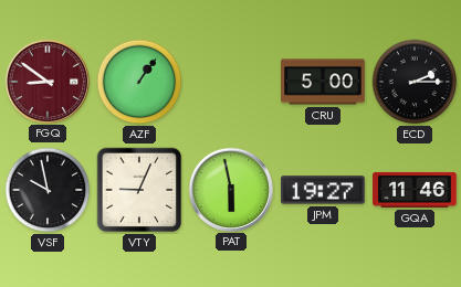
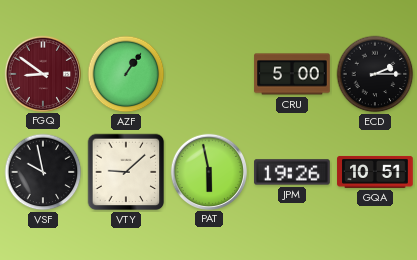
VTY: 9:04 -> 9:08
JPM: 19:27 -> 19:26
GQA: 11:46 -> 10:51
